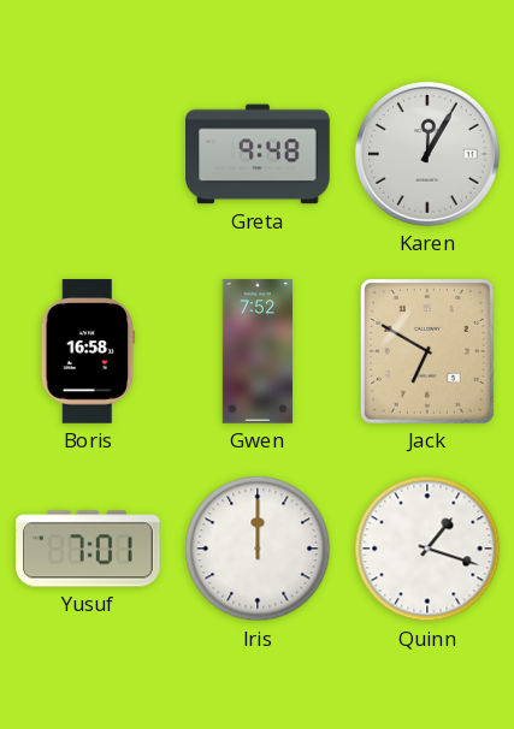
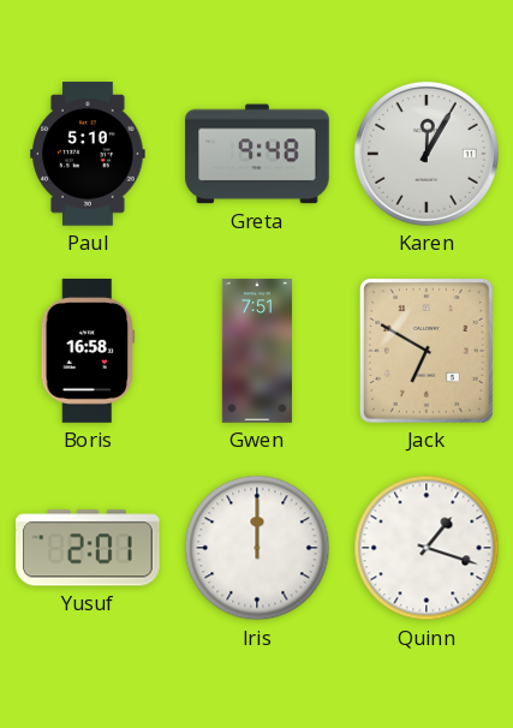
Paul: none -> 5:10
Gwen: 7:52 -> 7:51
Yusuf: 7:01 -> 2:01
